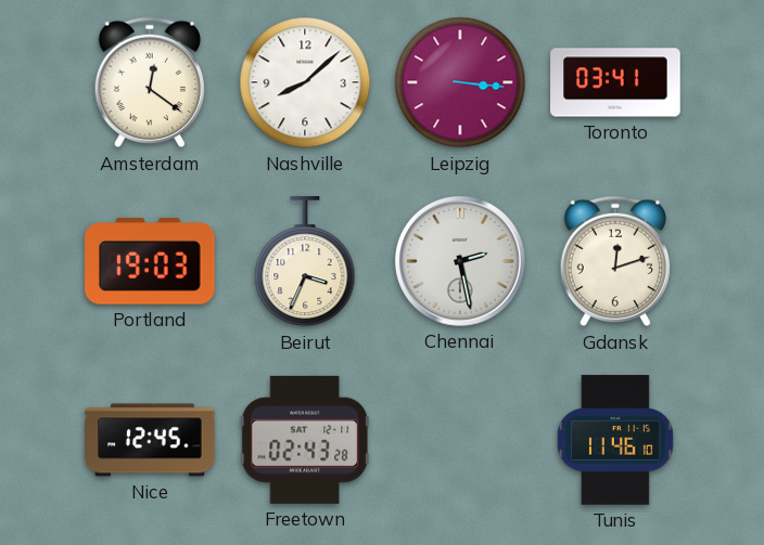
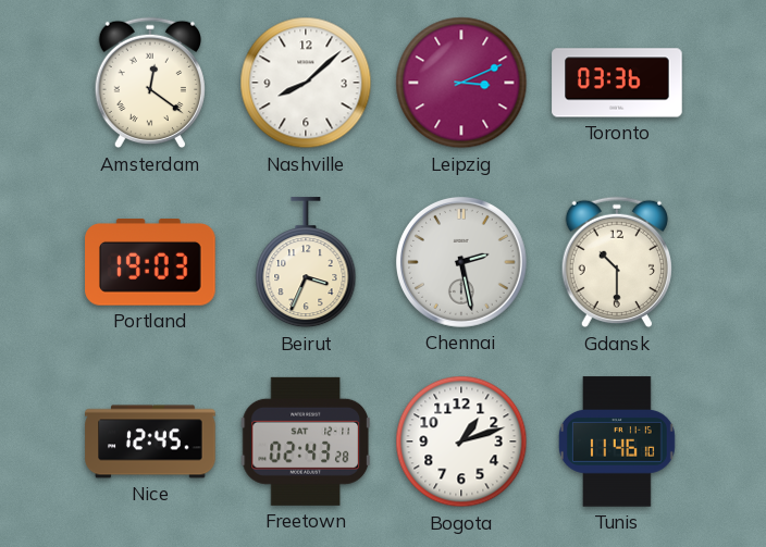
Leipzig: 3:16 -> 3:11
Toronto: 03:41 -> 03:36
Gdansk: 12:12 -> 10:30
Bogota: none -> 1:12
